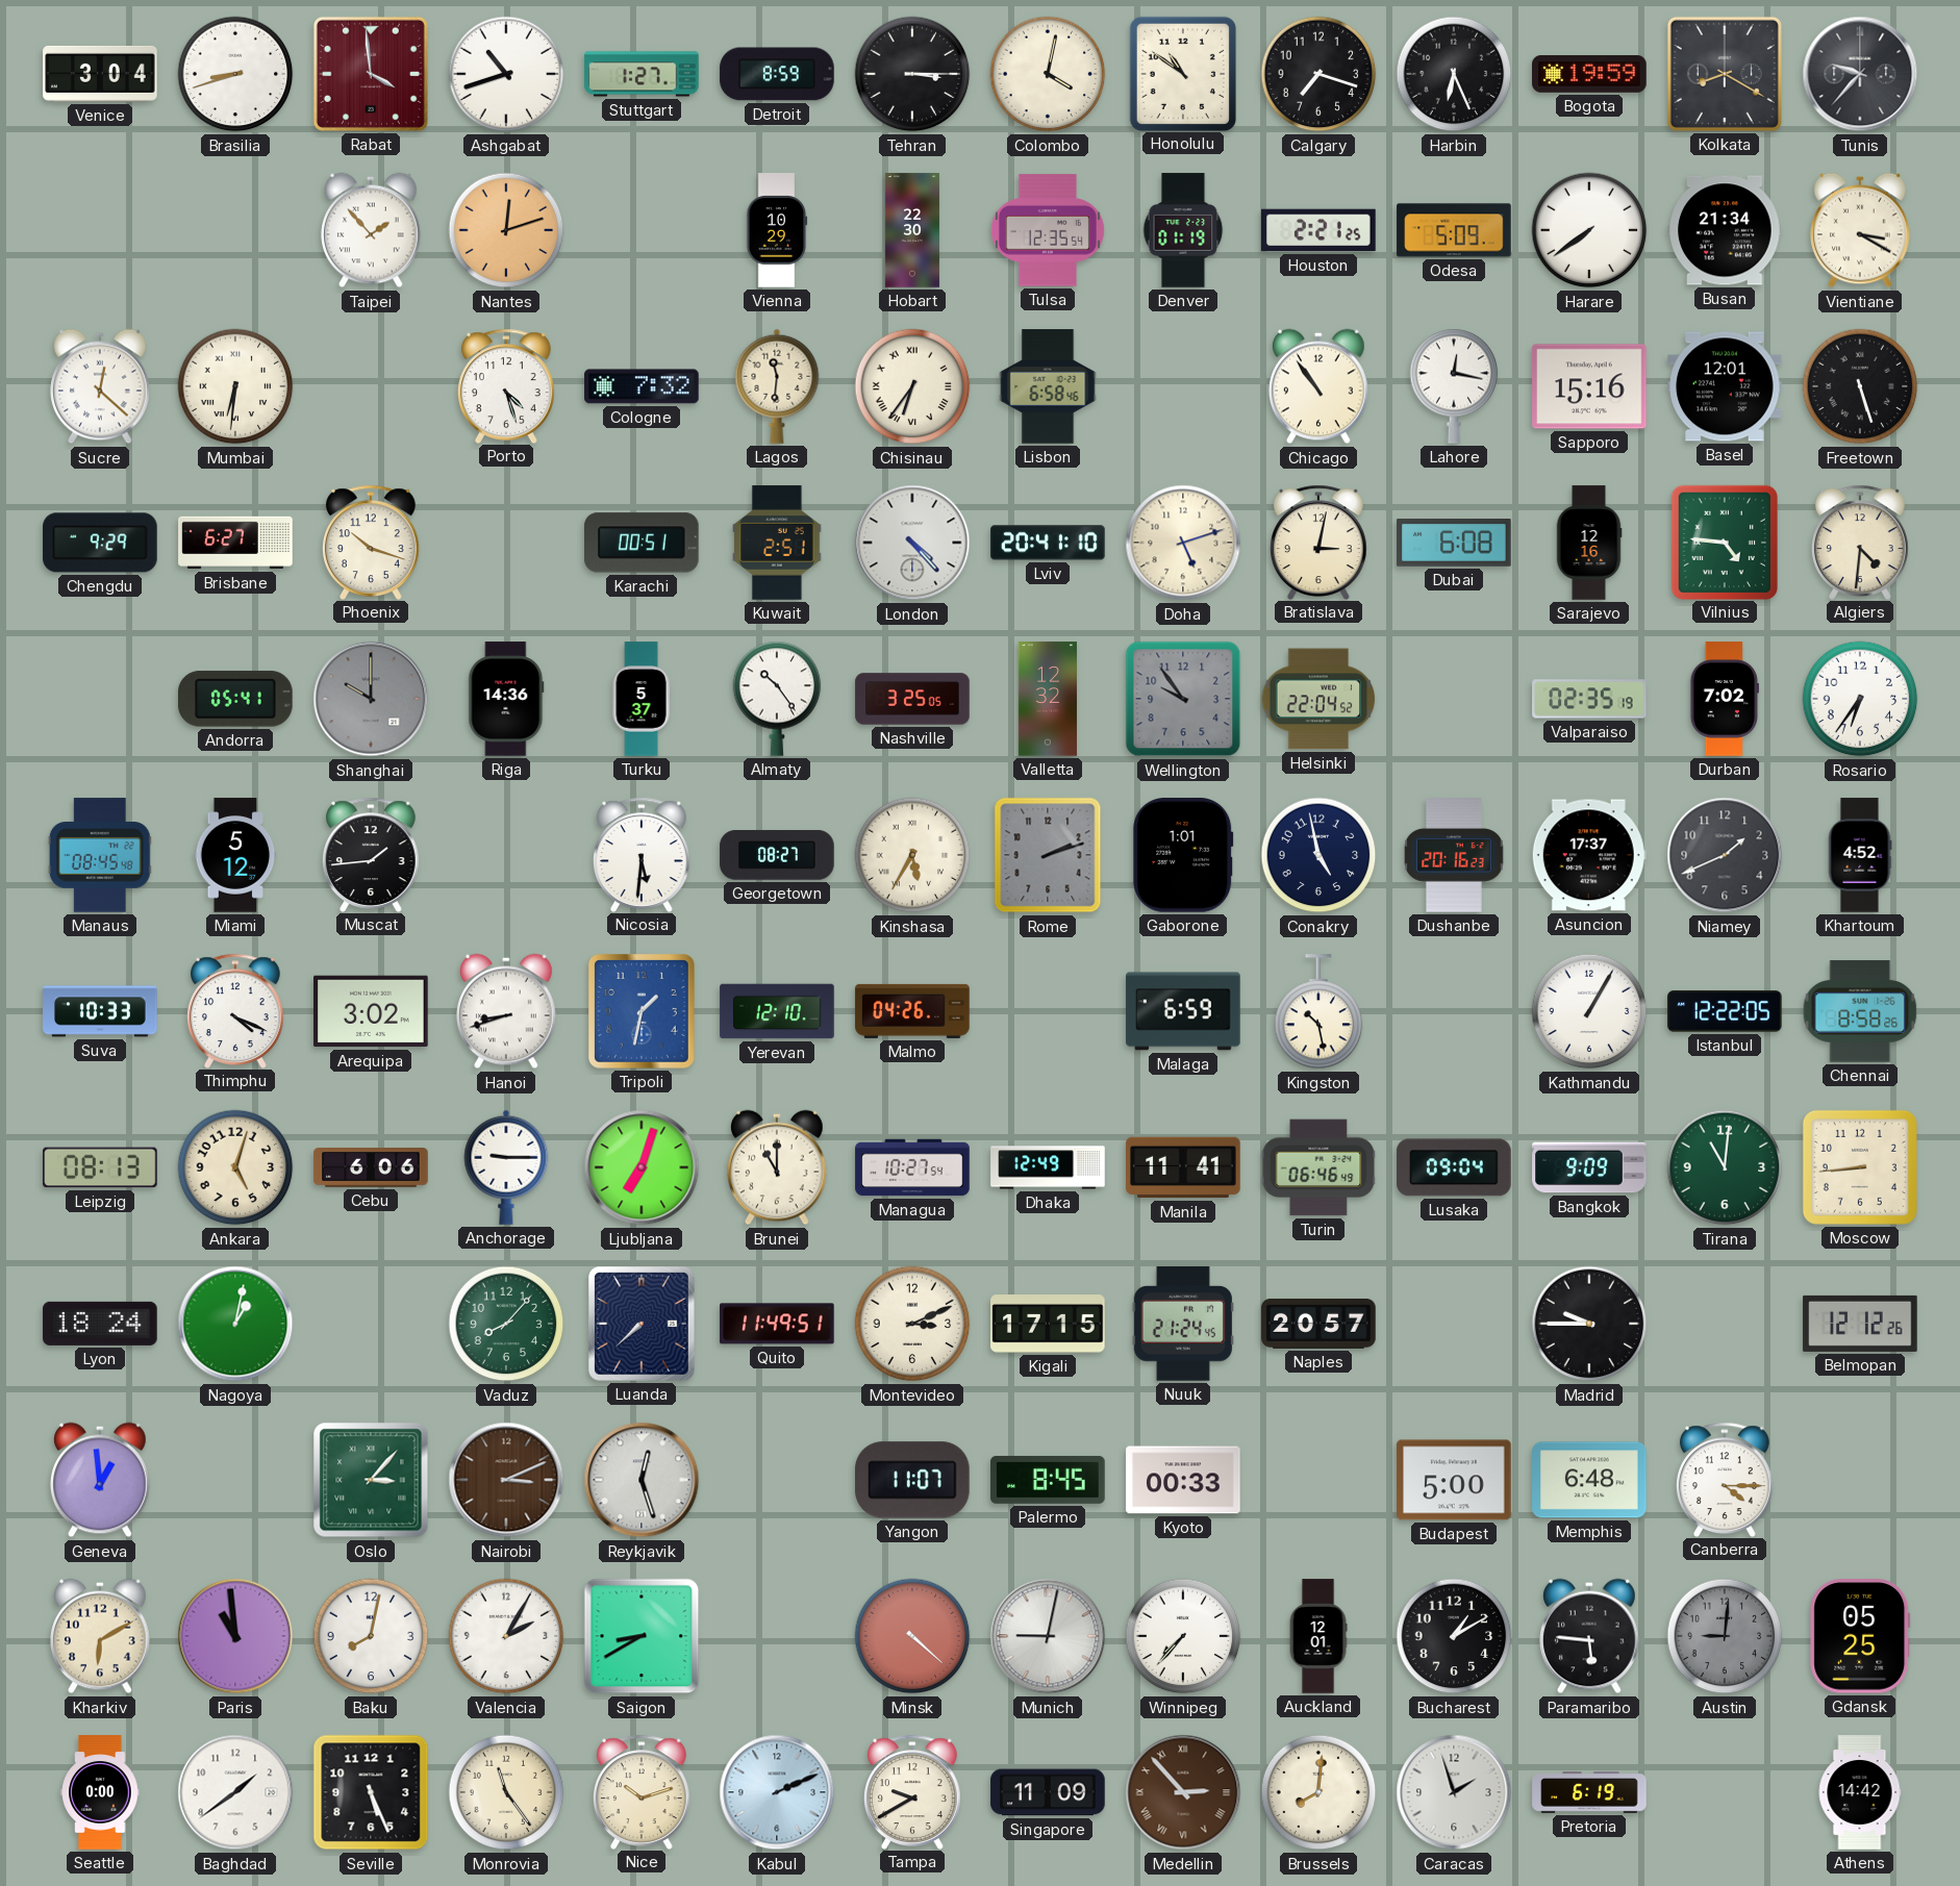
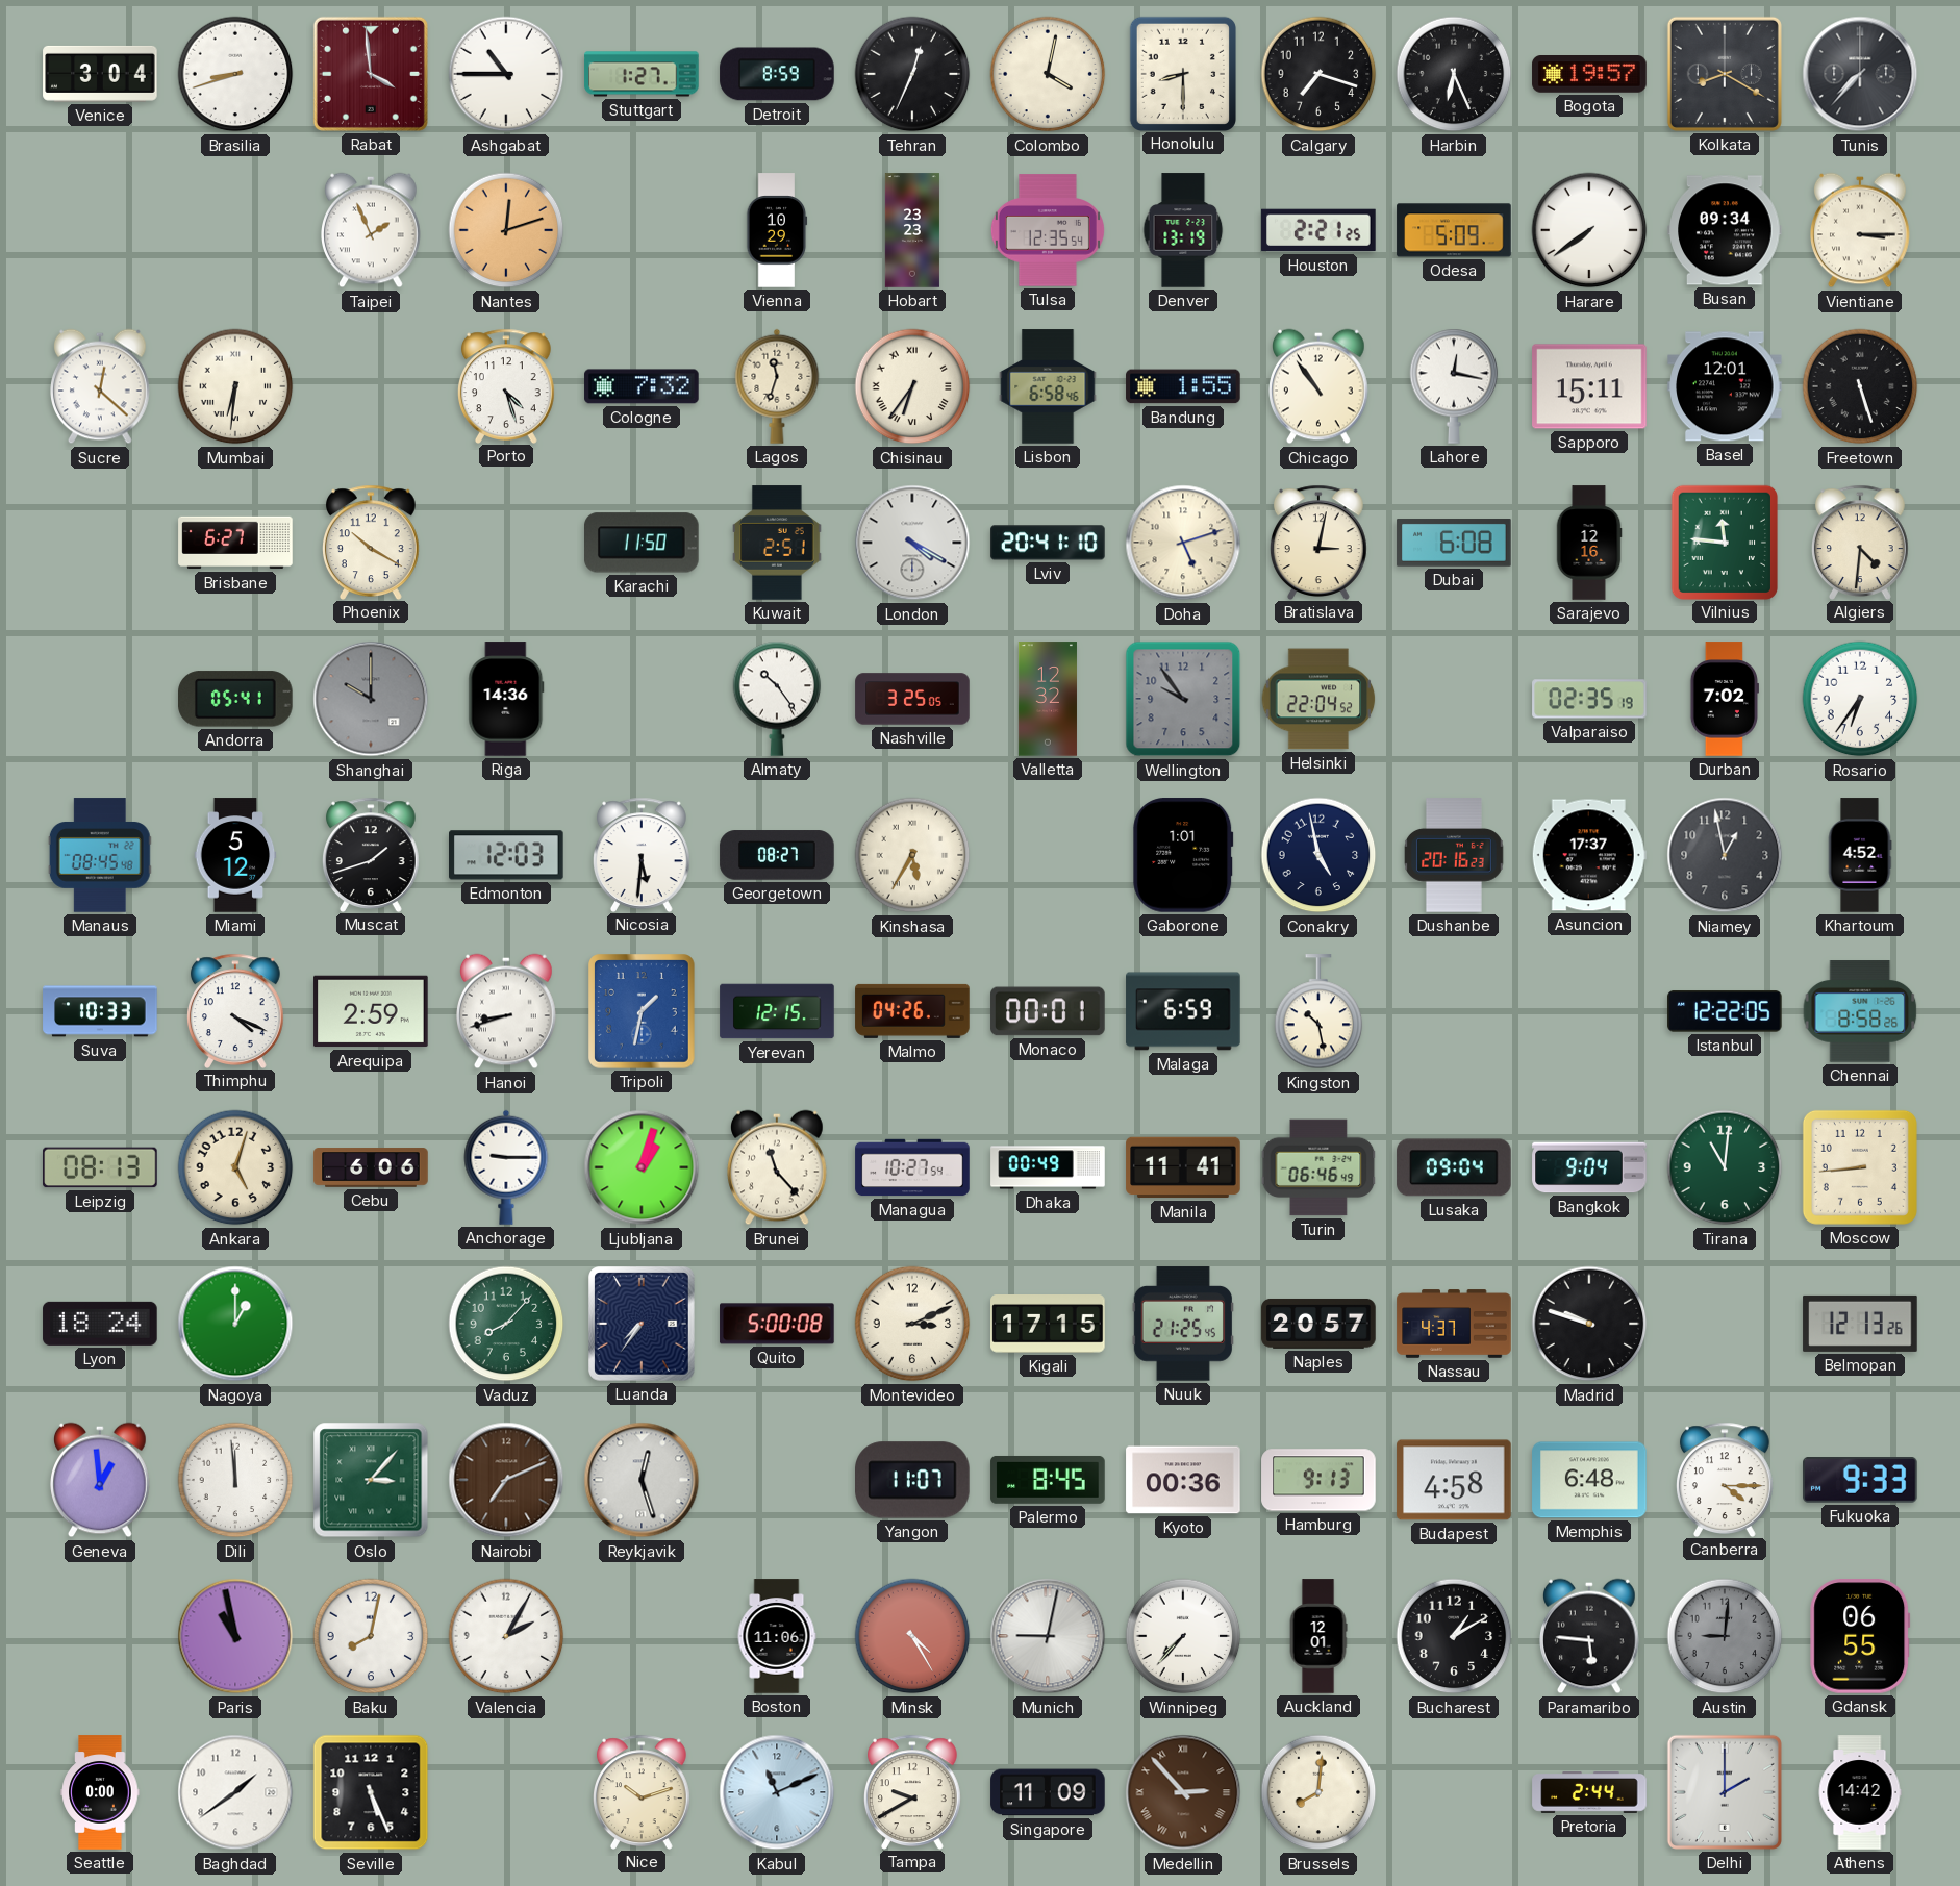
Ashgabat: 10:42 -> 10:45
Tehran: 3:15 -> 12:34
Honolulu: 10:51 -> 8:30
Bogota: 19:59 -> 19:57
Tunis: 9:37 -> 7:37
Taipei: 1:53 -> 1:56
Hobart: 22:30 -> 23:23
Denver: 01:19 -> 13:19
Busan: 21:34 -> 09:34
Vientiane: 3:20 -> 3:15
Lagos: 11:31 -> 11:33
Bandung: none -> 1:55
Sapporo: 15:16 -> 15:11
Chengdu: 9:29 -> none
Phoenix: 10:18 -> 10:20
Karachi: 00:51 -> 11:50
London: 4:23 -> 4:20
Vilnius: 4:46 -> 11:46
Turku: 5:37 -> none
Muscat: 1:44 -> 1:42
Edmonton: none -> 12:03
Rome: 2:12 -> none
Niamey: 1:41 -> 12:58
Arequipa: 3:02 -> 2:59
Yerevan: 12:10 -> 12:15
Monaco: none -> 00:01
Kathmandu: 1:05 -> none
Ljubljana: 7:03 -> 1:03
Brunei: 11:00 -> 11:23
Dhaka: 12:49 -> 00:49
Bangkok: 9:09 -> 9:04
Nagoya: 1:02 -> 1:00
Luanda: 7:38 -> 7:36
Quito: 11:49 -> 5:00
Nuuk: 21:24 -> 21:25
Nassau: none -> 4:37
Madrid: 9:45 -> 9:48
Belmopan: 12:12 -> 12:13
Dili: none -> 11:59
Nairobi: 3:11 -> 7:11
Kyoto: 00:33 -> 00:36
Hamburg: none -> 9:13
Budapest: 5:00 -> 4:58
Fukuoka: none -> 9:33
Kharkiv: 6:10 -> none
Paris: 10:59 -> 10:58
Saigon: 8:40 -> none
Boston: none -> 11:06
Minsk: 4:22 -> 4:25
Gdansk: 05:25 -> 06:55
Monrovia: 11:24 -> none
Kabul: 2:11 -> 11:11
Caracas: 1:57 -> none
Pretoria: 6:19 -> 2:44
Delhi: none -> 2:00
